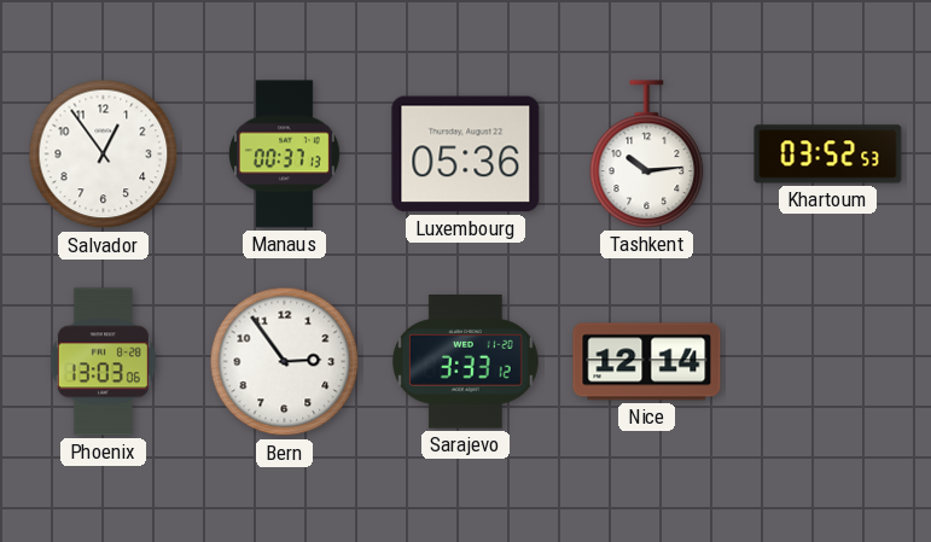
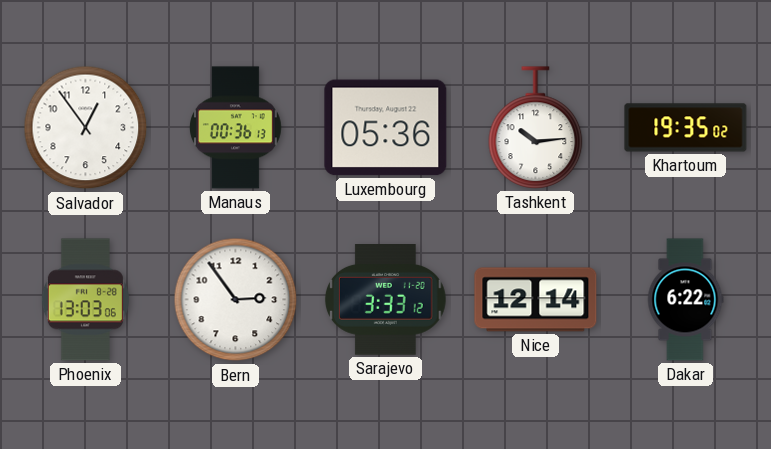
Manaus: 00:37 -> 00:36
Khartoum: 03:52 -> 19:35
Dakar: none -> 6:22
